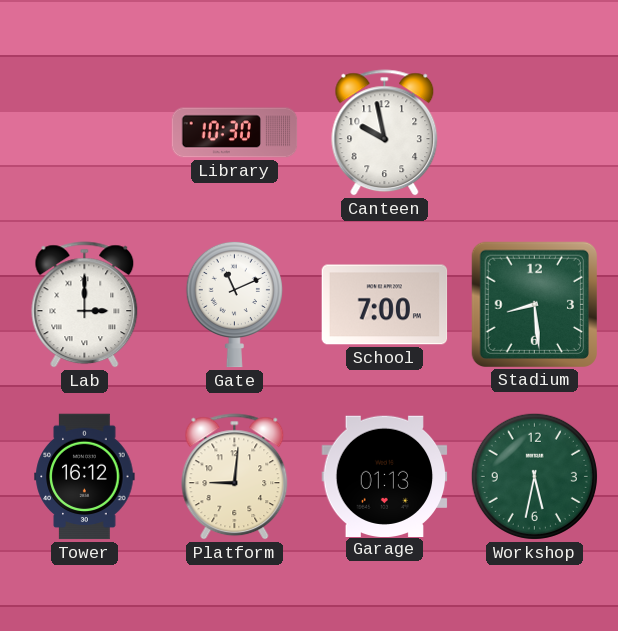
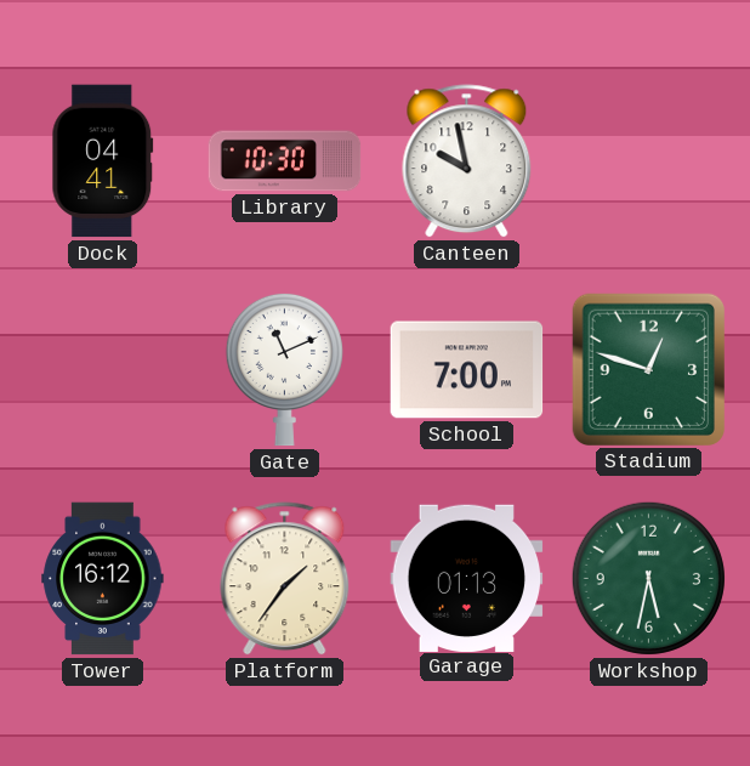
Dock: none -> 04:41
Lab: 3:00 -> none
Stadium: 8:29 -> 12:48
Platform: 9:01 -> 1:36
